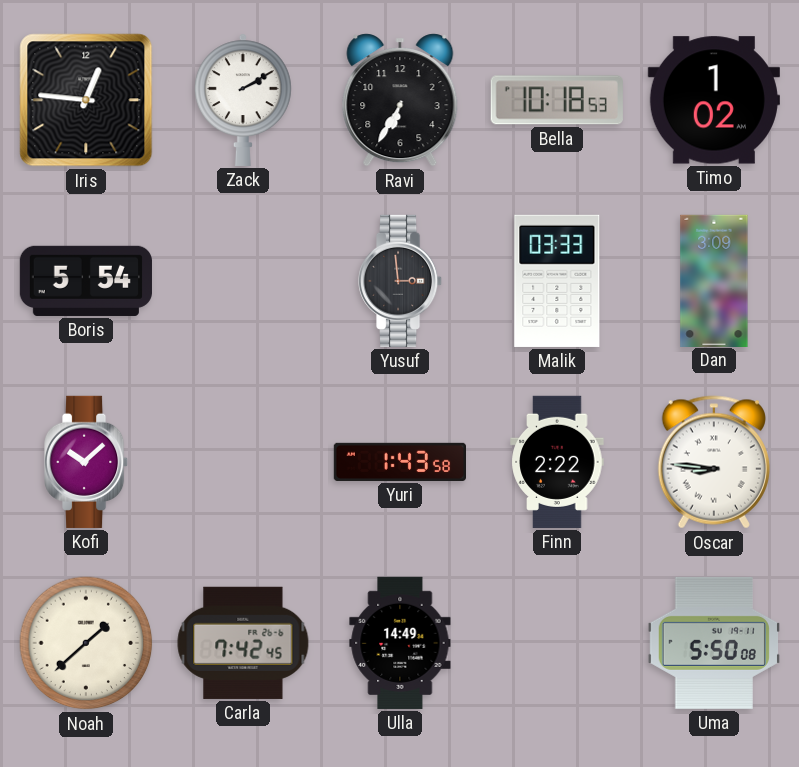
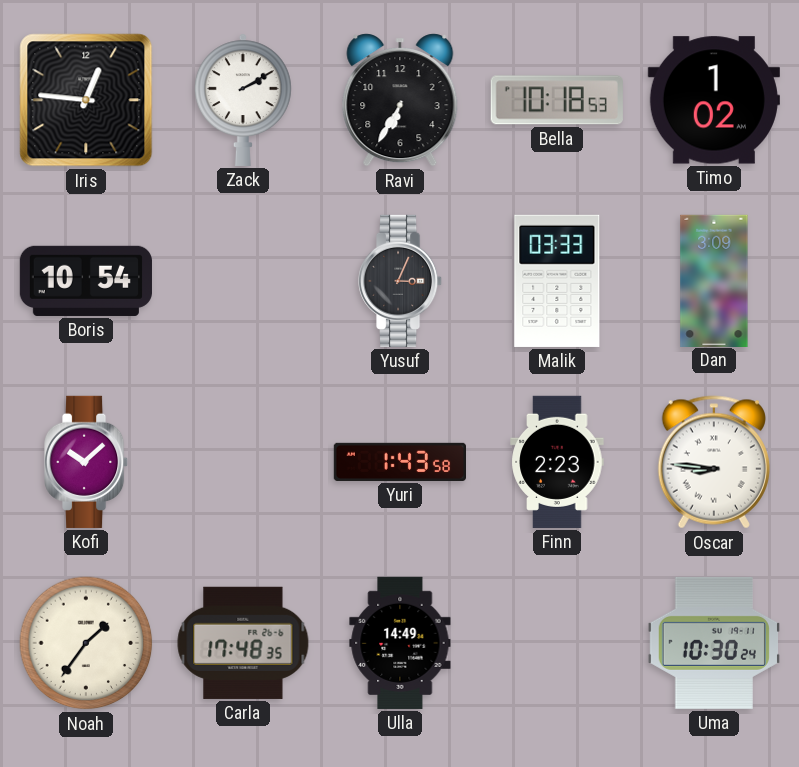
Boris: 5:54 -> 10:54
Yusuf: 2:59 -> 3:04
Finn: 2:22 -> 2:23
Noah: 1:38 -> 1:36
Carla: 7:42 -> 17:48
Uma: 5:50 -> 10:30
